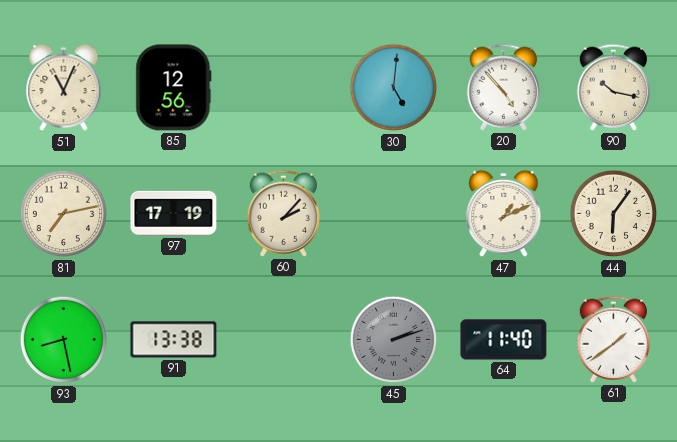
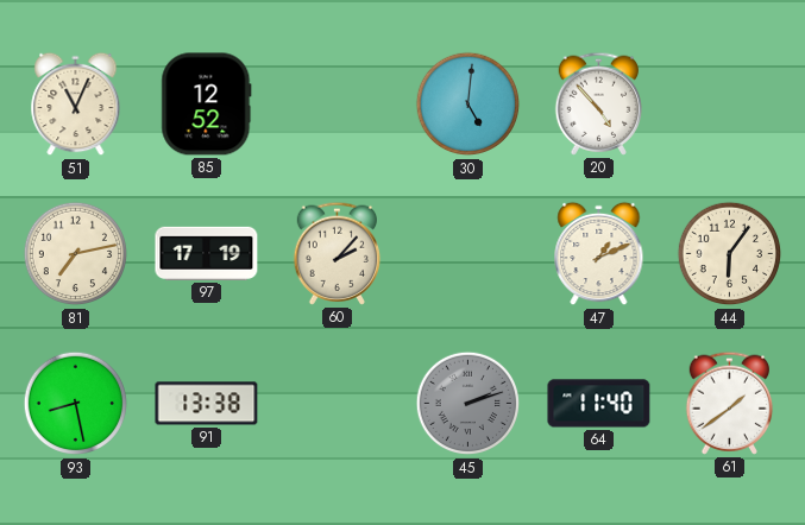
85: 12:56 -> 12:52
90: 10:17 -> none
